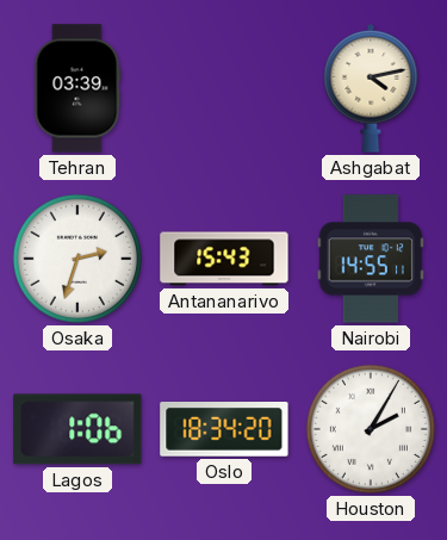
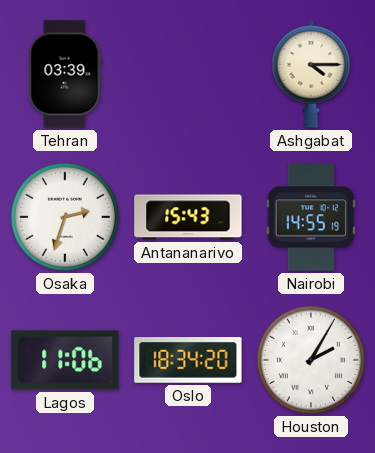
Ashgabat: 4:13 -> 4:15
Nairobi: 14:55:11 -> 14:55:19
Lagos: 1:06 -> 11:06
